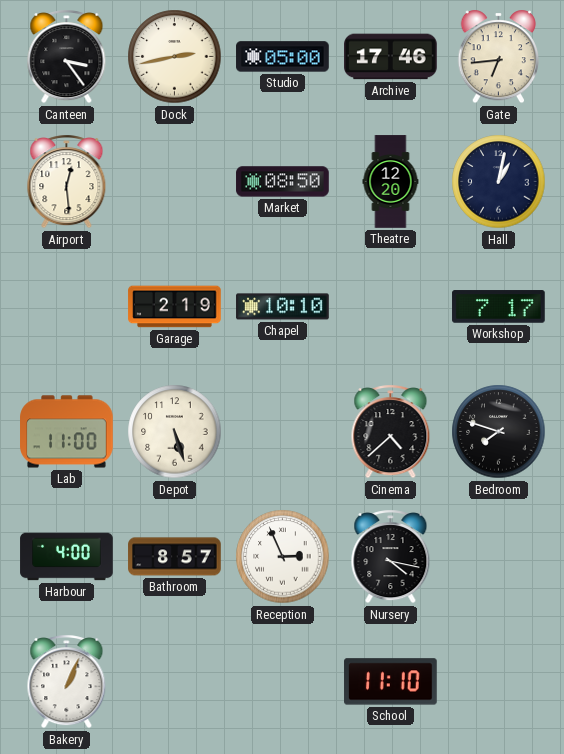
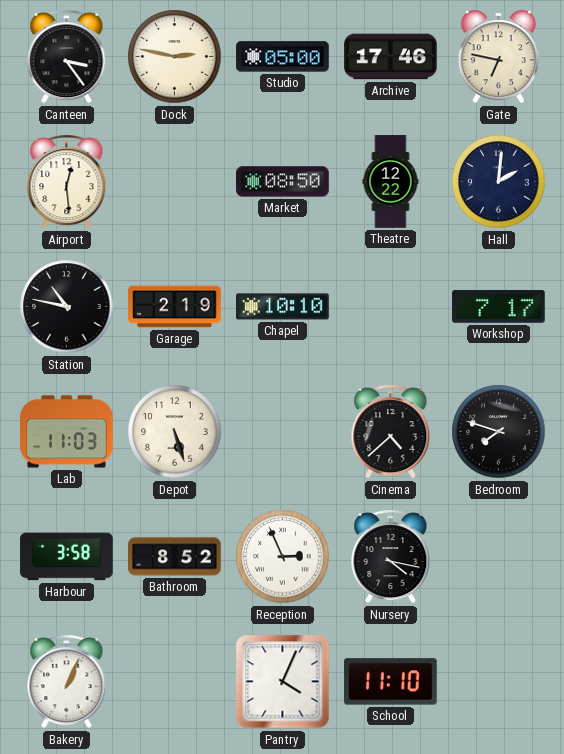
Dock: 2:43 -> 2:47
Gate: 6:44 -> 6:47
Theatre: 12:20 -> 12:22
Hall: 1:02 -> 2:01
Station: none -> 10:47
Lab: 11:00 -> 11:03
Harbour: 4:00 -> 3:58
Bathroom: 8:57 -> 8:52
Pantry: none -> 4:04
